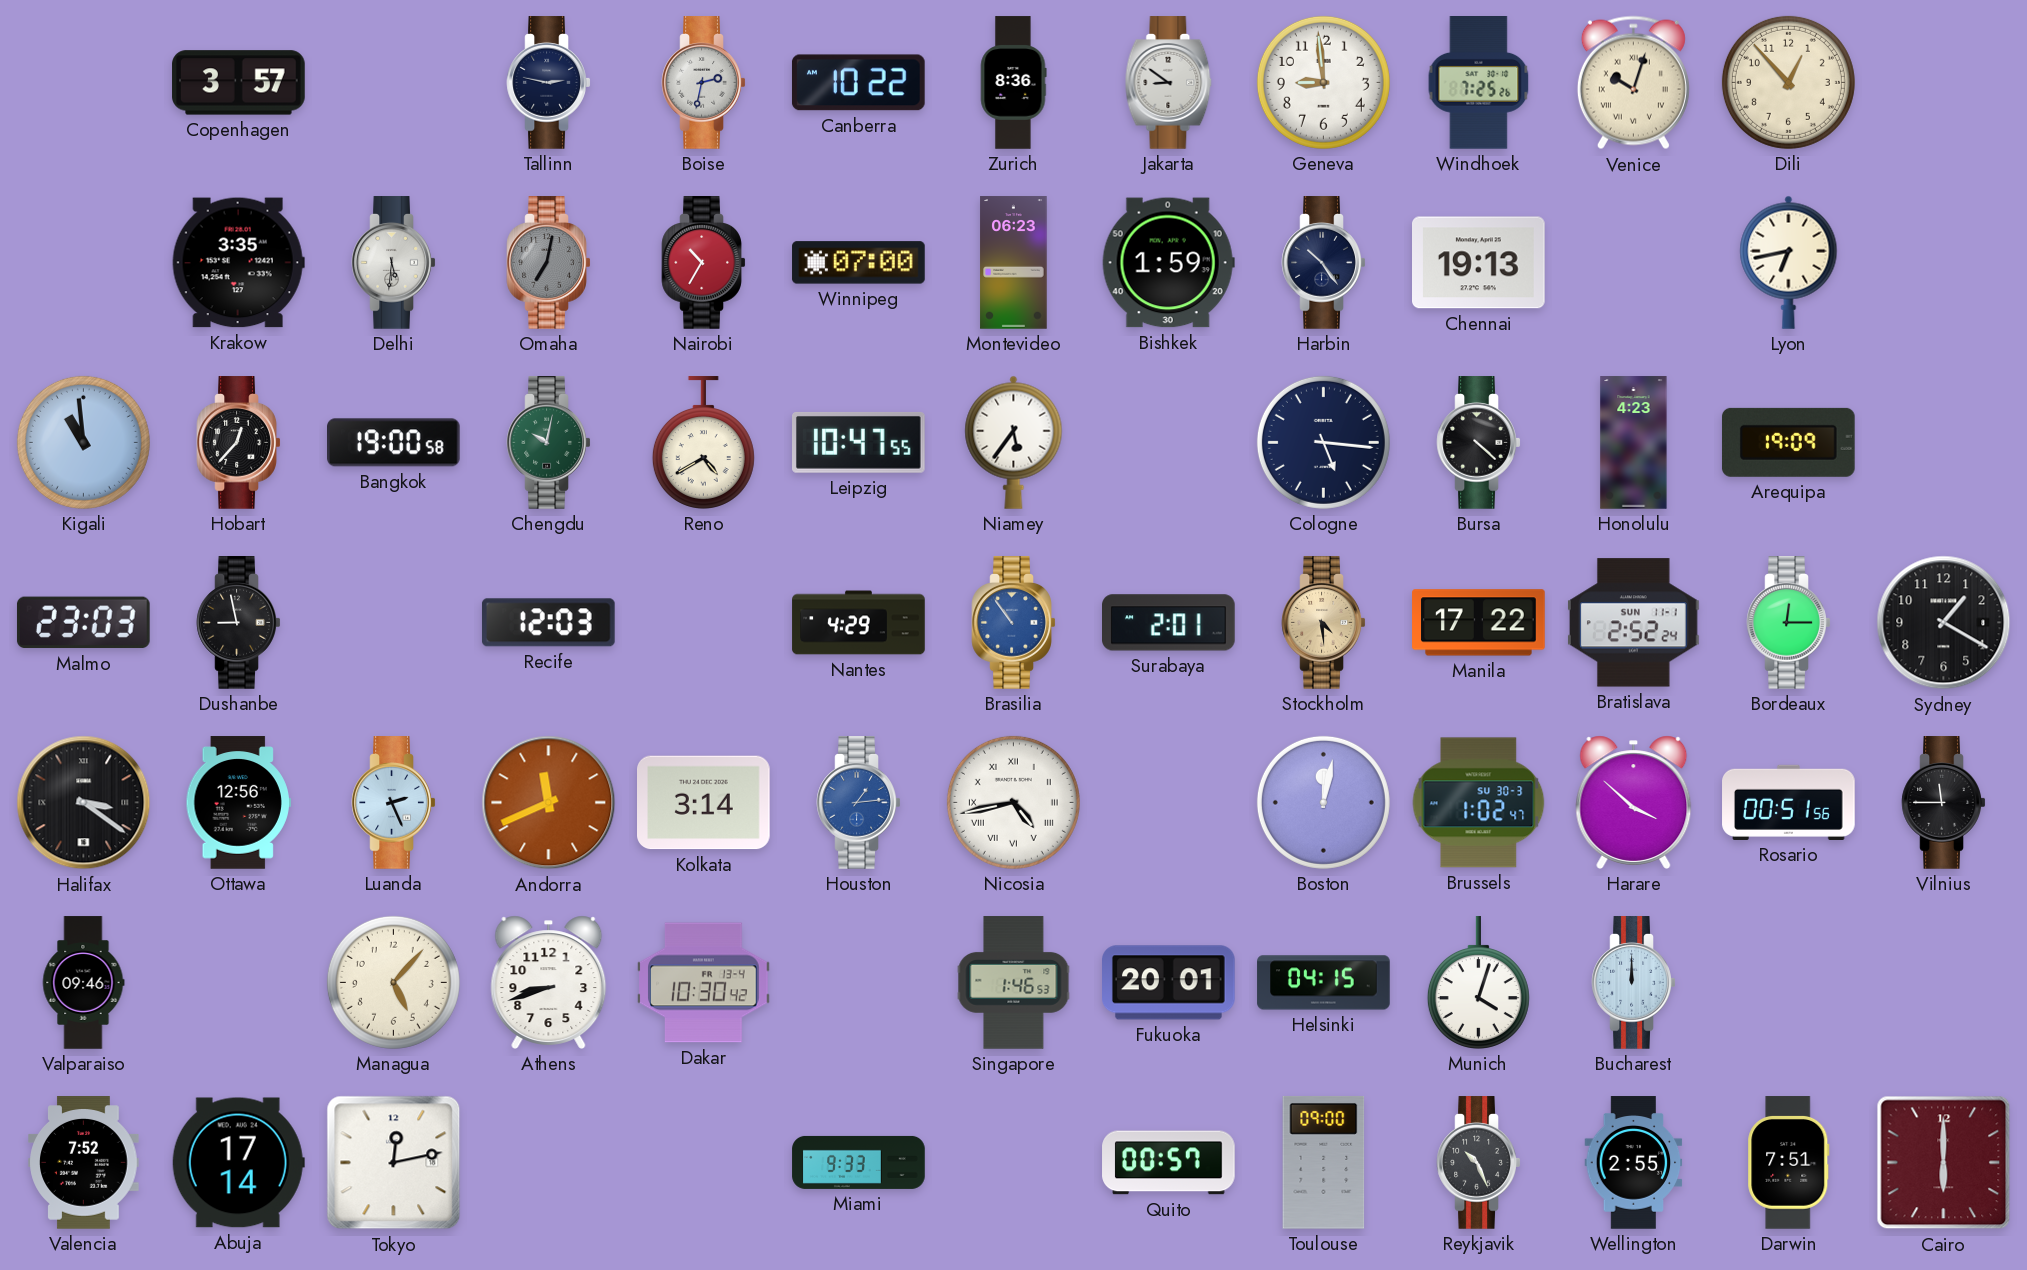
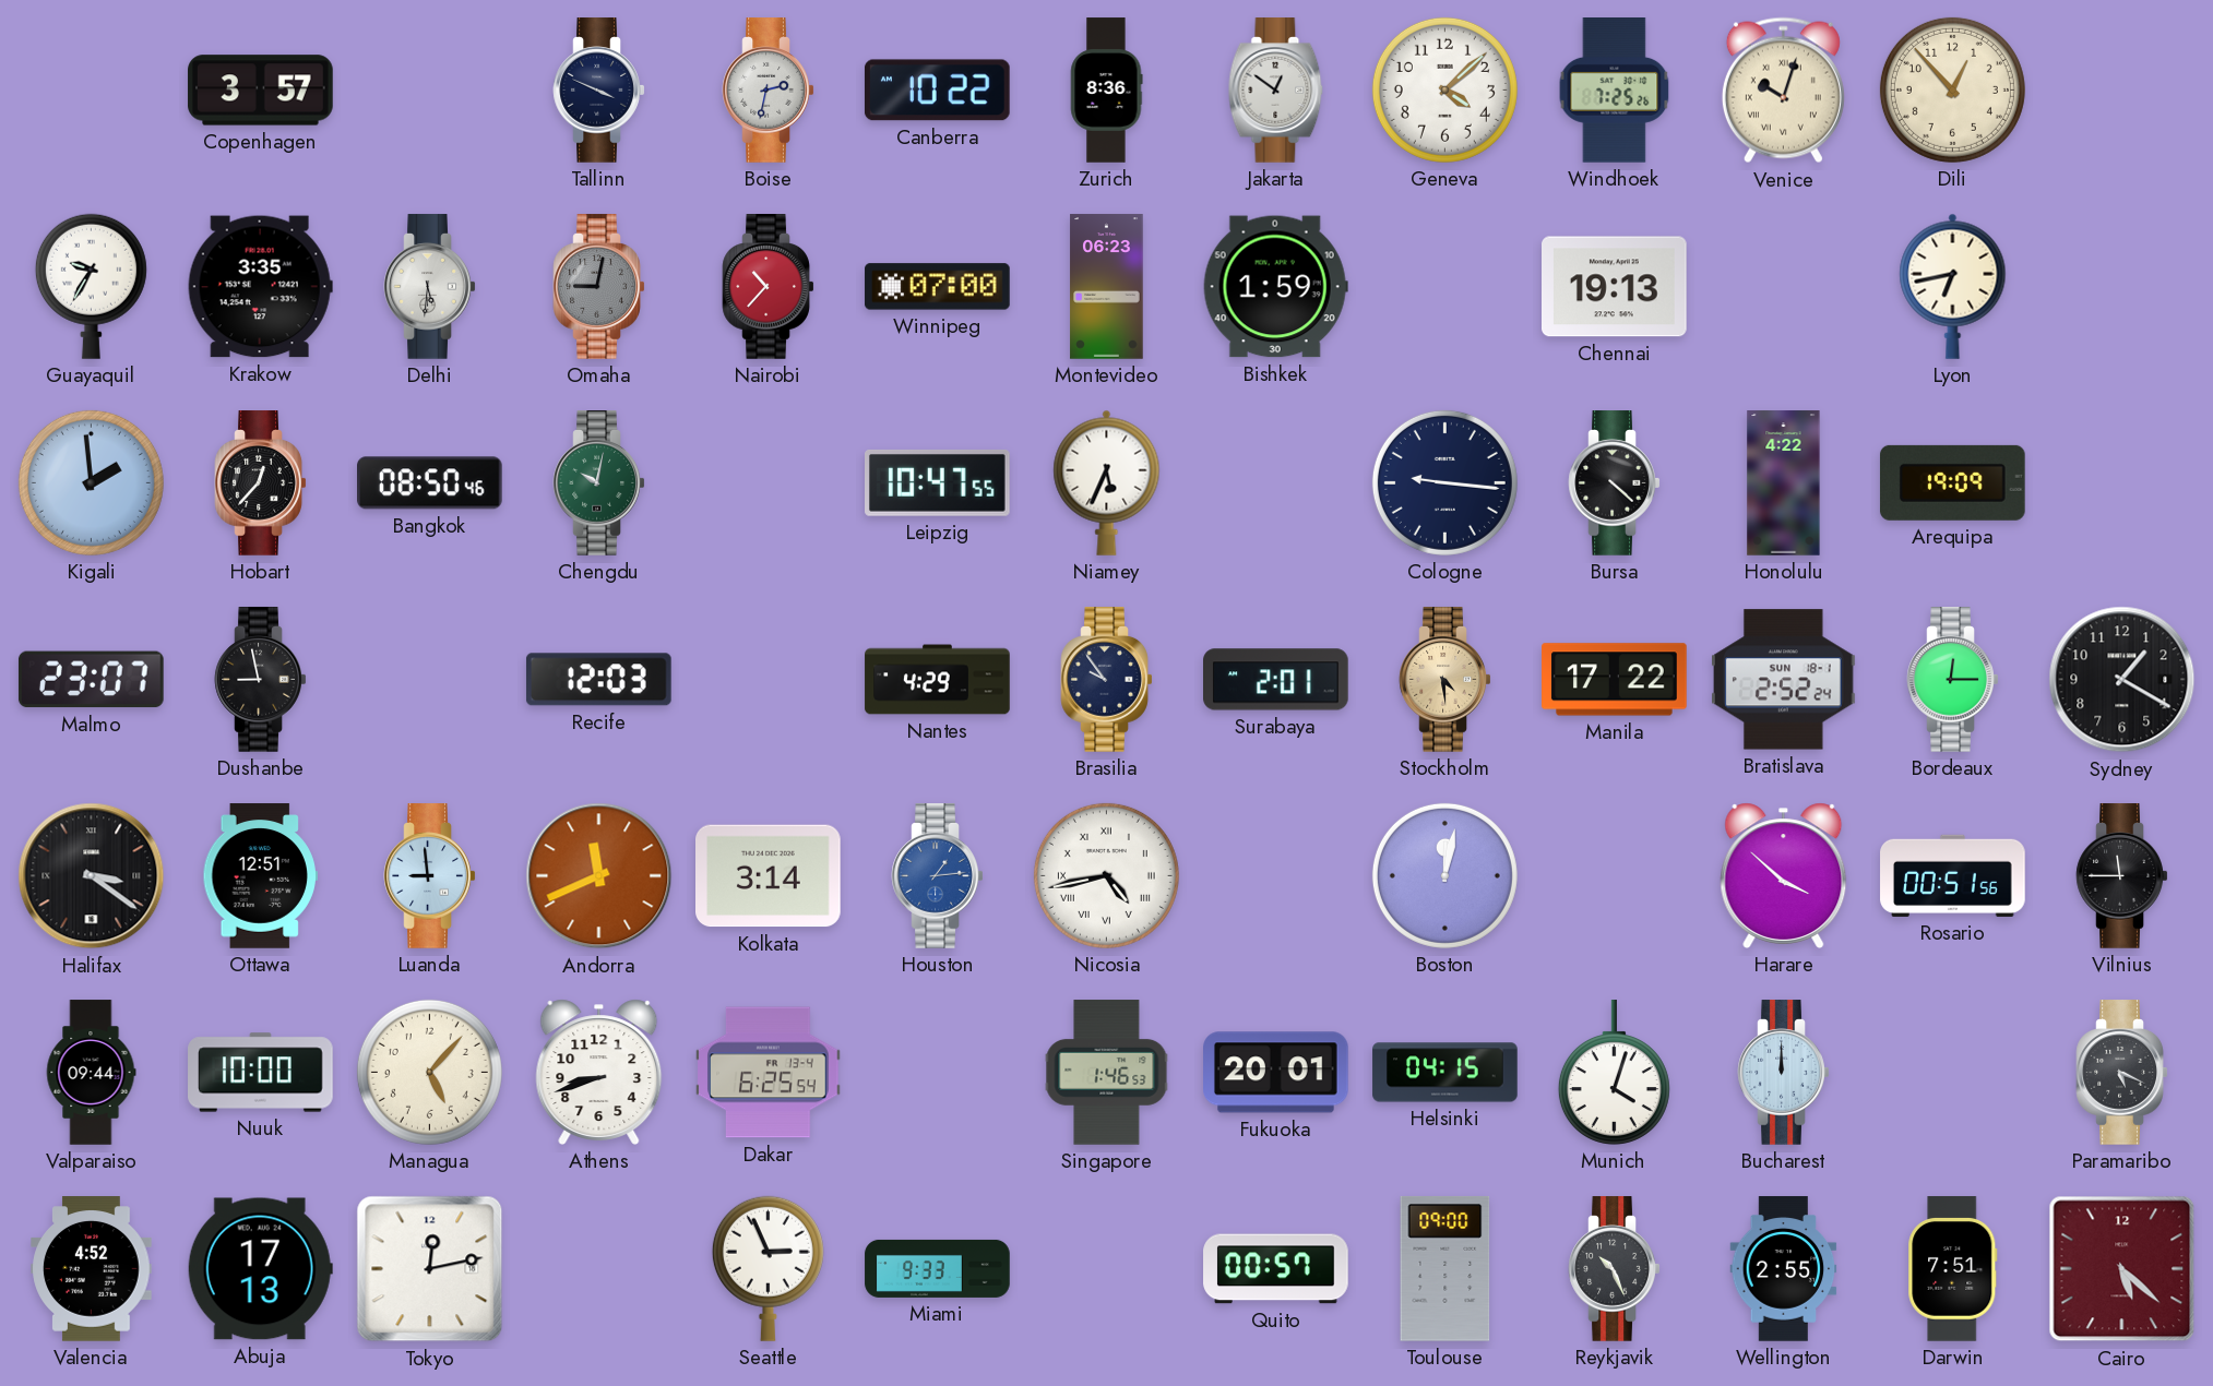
Tallinn: 2:47 -> 3:49
Jakarta: 8:51 -> 12:51
Geneva: 8:59 -> 4:08
Guayaquil: none -> 9:35
Omaha: 7:02 -> 9:02
Nairobi: 10:35 -> 10:37
Harbin: 10:24 -> none
Kigali: 10:59 -> 1:59
Bangkok: 19:00 -> 08:50
Reno: 4:40 -> none
Niamey: 5:36 -> 5:34
Cologne: 5:16 -> 9:16
Honolulu: 4:23 -> 4:22
Malmo: 23:03 -> 23:07
Brasilia: 10:54 -> 9:54
Brasilia dial: blue -> navy
Bratislava date: SUN 11-1 -> SUN 18-1
Ottawa: 12:56 -> 12:51
Luanda: 2:26 -> 8:59
Brussels: 1:02 -> none
Valparaiso: 09:46 -> 09:44
Nuuk: none -> 10:00
Dakar: 10:30 -> 6:25
Paramaribo: none -> 5:19
Valencia: 7:52 -> 4:52
Abuja: 17:14 -> 17:13
Seattle: none -> 2:56
Cairo: 6:00 -> 5:22
